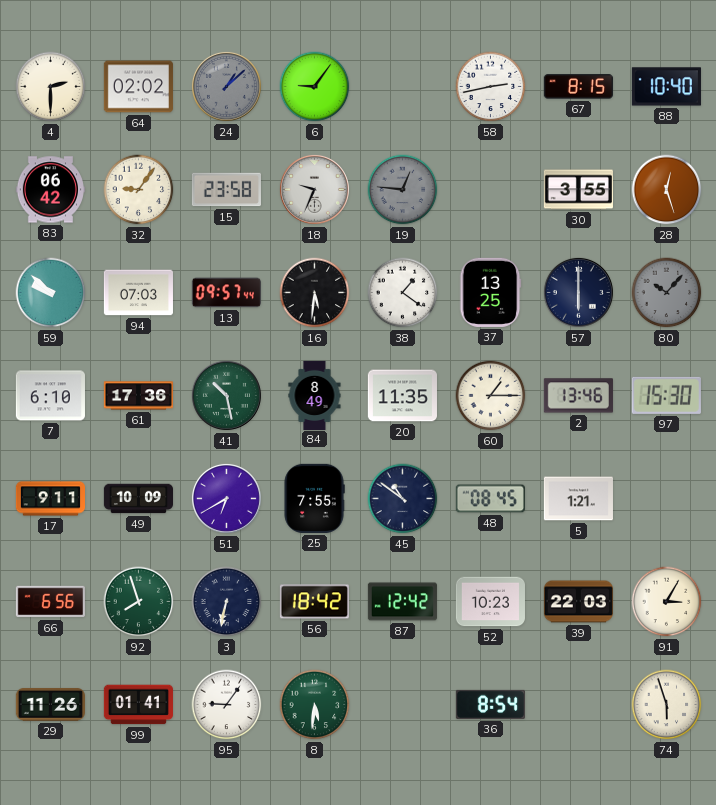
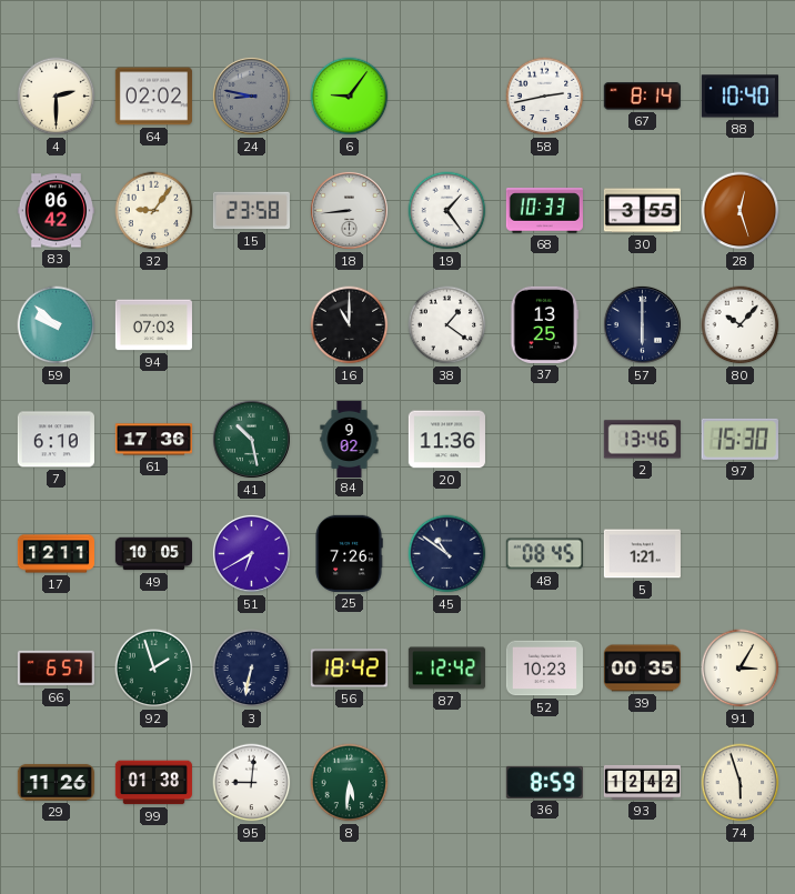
24: 1:08 -> 8:47
67: 8:15 -> 8:14
18: 9:34 -> 8:44
19: 12:46 -> 1:24
19 dial: grey -> white
68: none -> 10:33
13: 09:57 -> none
16: 5:31 -> 11:00
80 dial: grey -> white
84: 8:49 -> 9:02
20: 11:35 -> 11:36
60: 1:15 -> none
17: 9:11 -> 12:11
49: 10:09 -> 10:05
25: 7:55 -> 7:26
66: 6:56 -> 6:57
92: 7:57 -> 1:57
39: 22:03 -> 00:35
99: 01:41 -> 01:38
95: 9:06 -> 9:01
36: 8:54 -> 8:59
93: none -> 12:42
